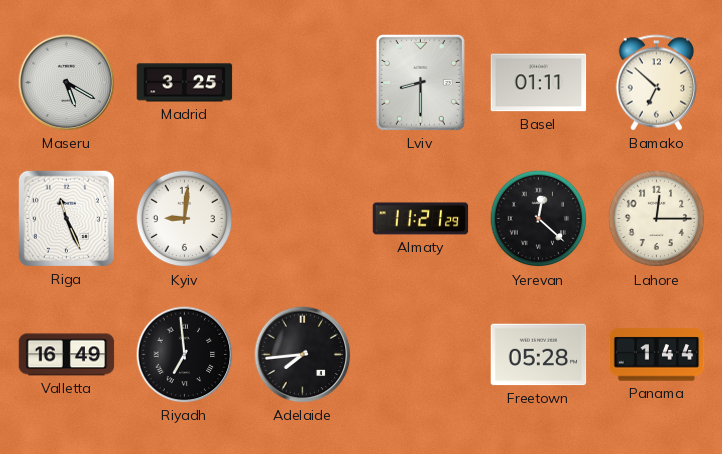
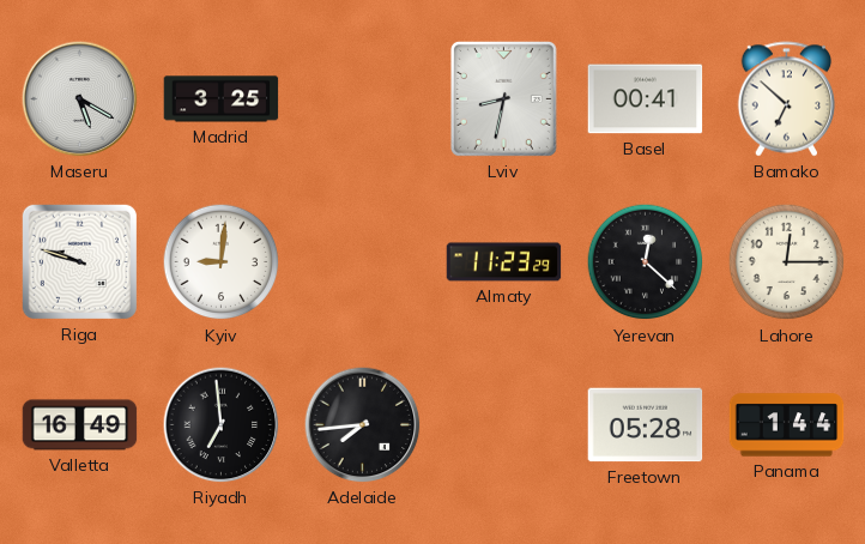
Lviv: 8:30 -> 8:32
Basel: 01:11 -> 00:41
Riga: 11:26 -> 9:48
Almaty: 11:21 -> 11:23
